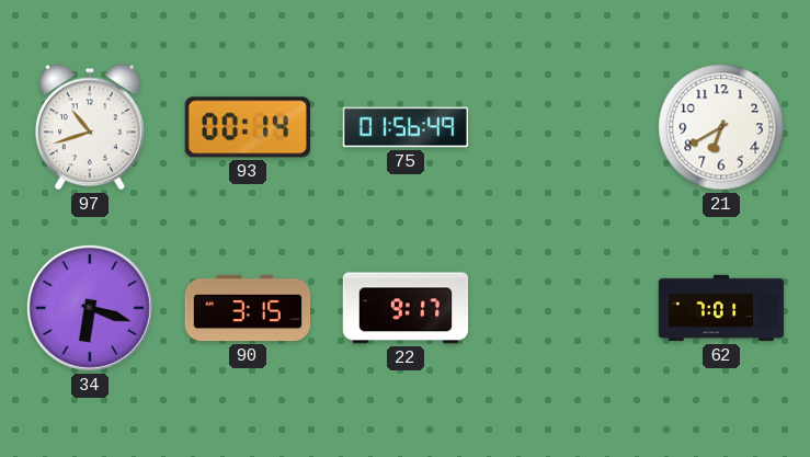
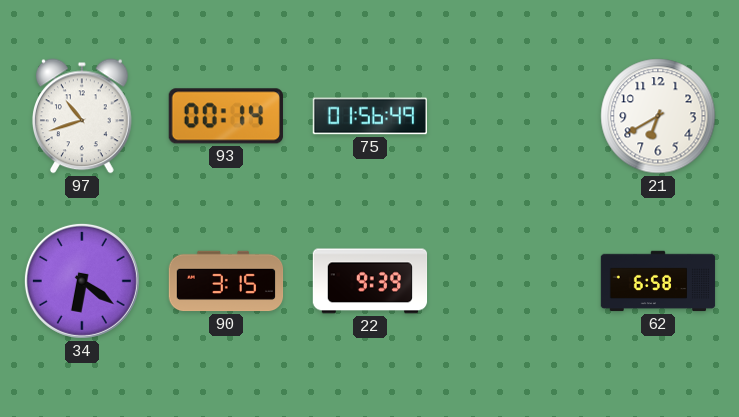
34: 6:18 -> 6:21
22: 9:17 -> 9:39
62: 7:01 -> 6:58
